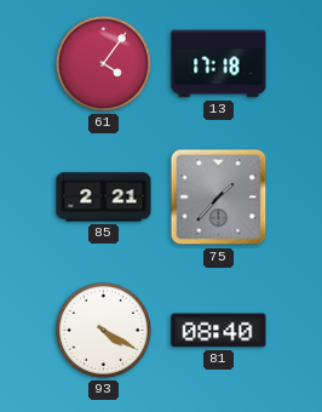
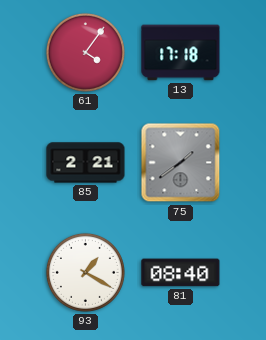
75: 1:37 -> 1:39
93: 4:20 -> 1:20
